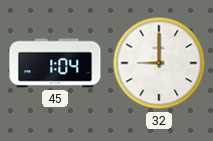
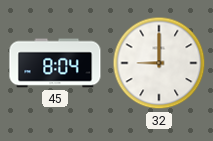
45: 1:04 -> 8:04
